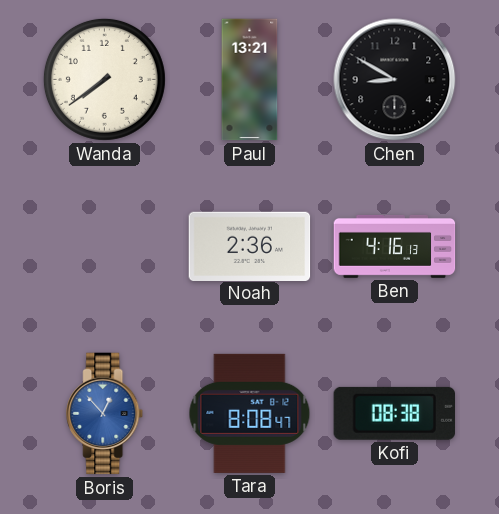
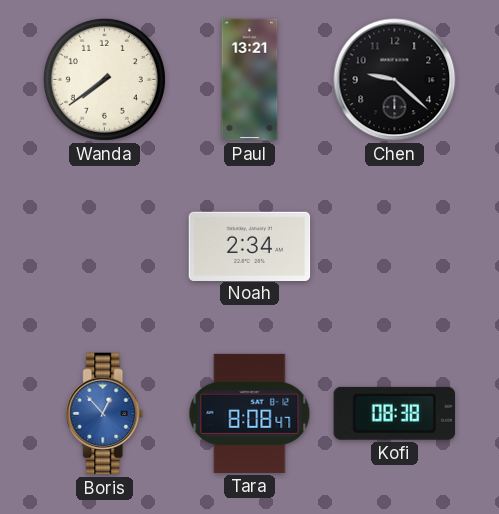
Chen: 8:50 -> 9:22
Noah: 2:36 -> 2:34
Ben: 4:16 -> none
